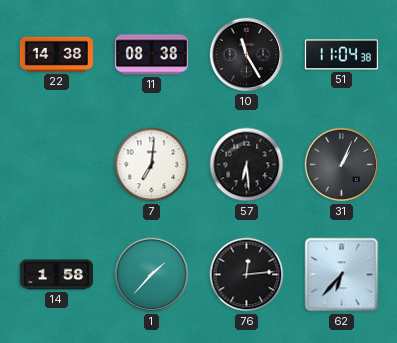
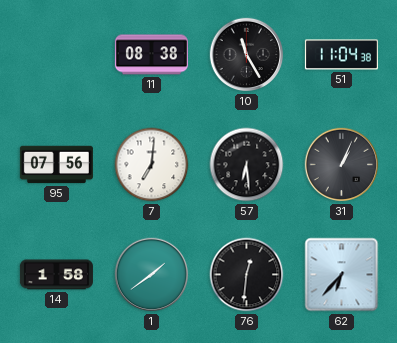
22: 14:38 -> none
95: none -> 07:56
1: 1:37 -> 1:39
76: 12:14 -> 12:31
